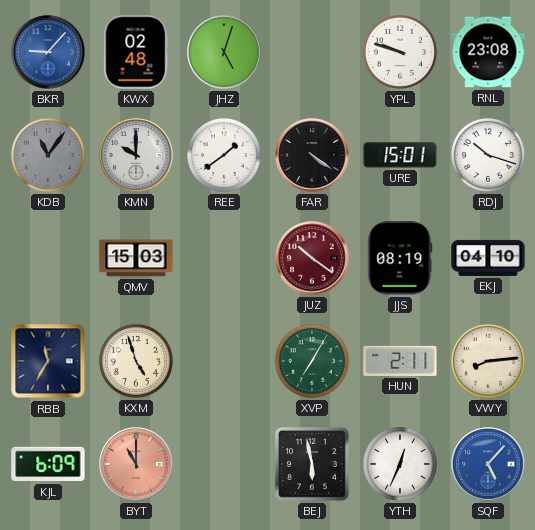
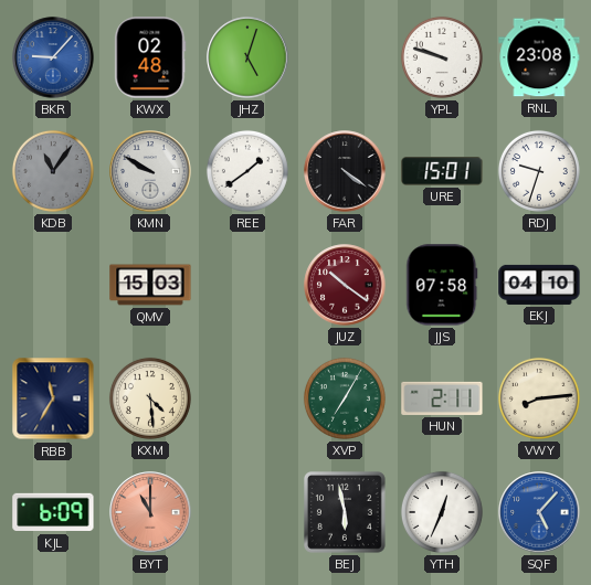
KMN: 10:00 -> 9:50
RDJ: 10:18 -> 9:33
JJS: 08:19 -> 07:58
KXM: 4:57 -> 4:29
